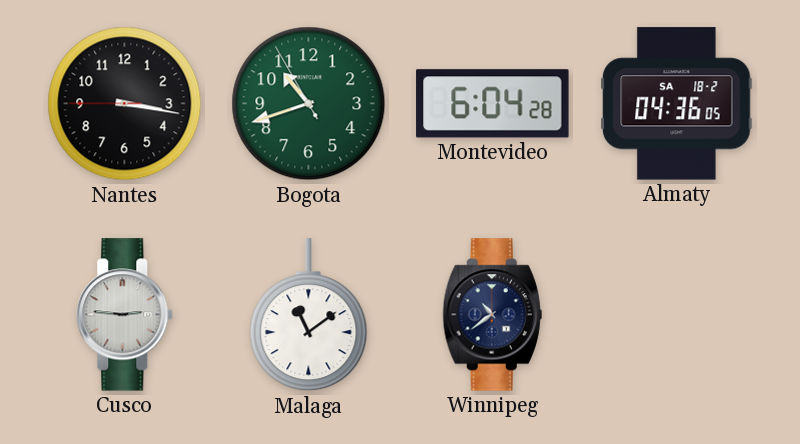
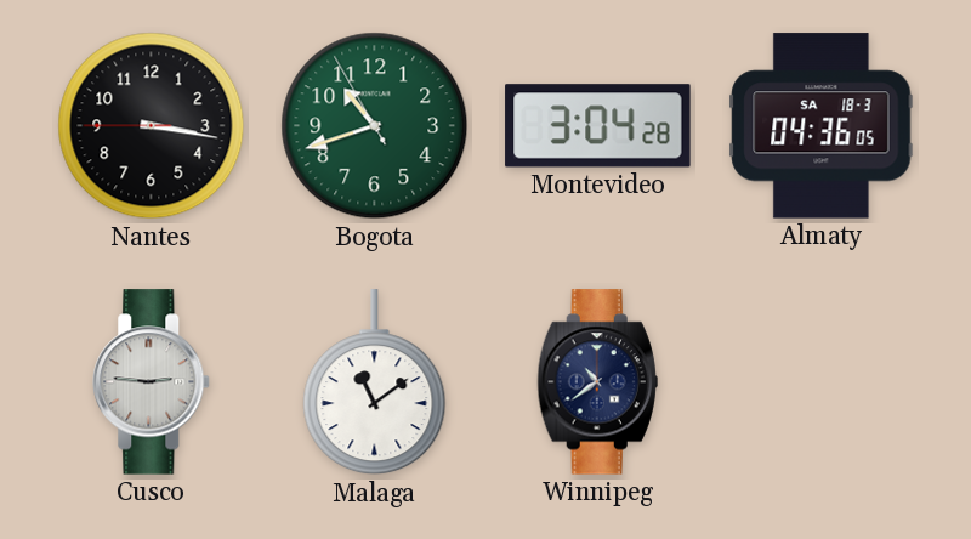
Montevideo: 6:04 -> 3:04
Almaty date: SA 18-2 -> SA 18-3
